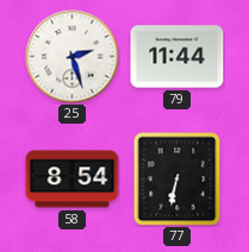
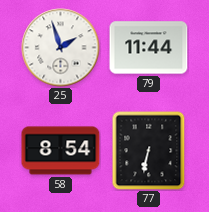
25: 2:27 -> 1:57
